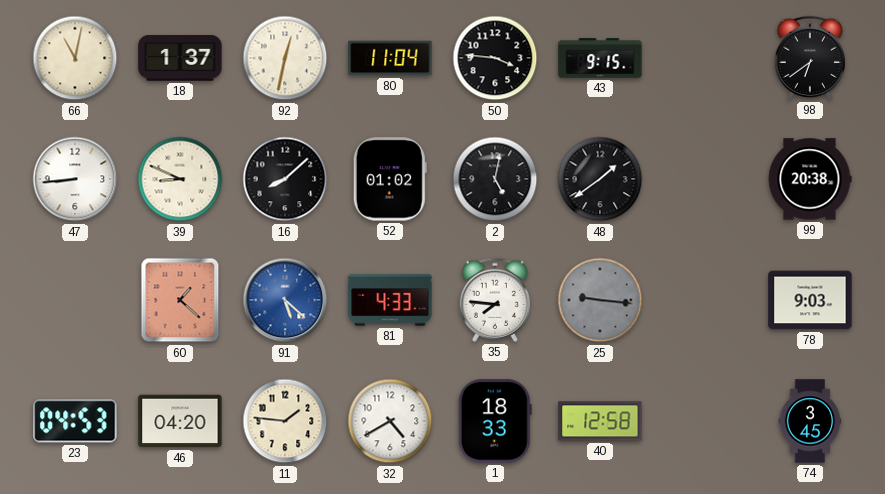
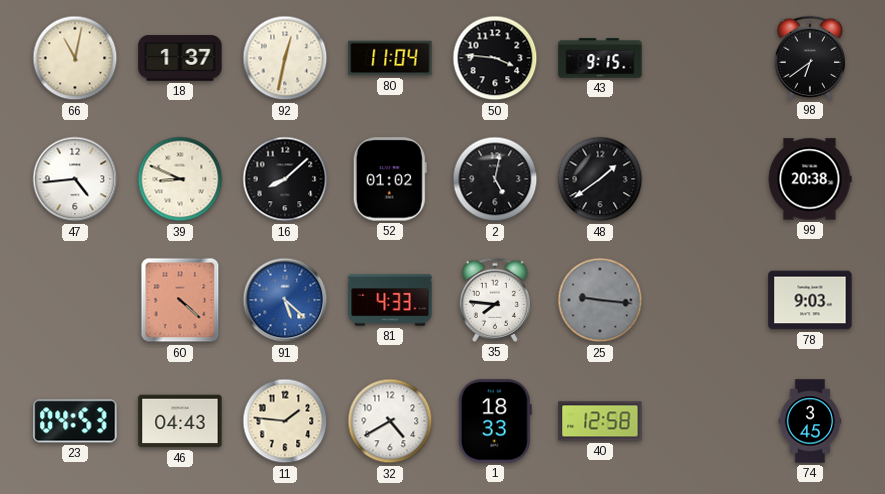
47: 8:44 -> 4:44
60: 1:22 -> 4:22
46: 04:20 -> 04:43
